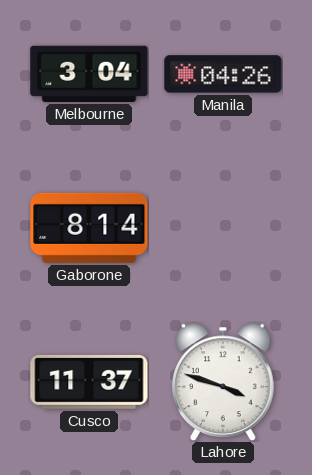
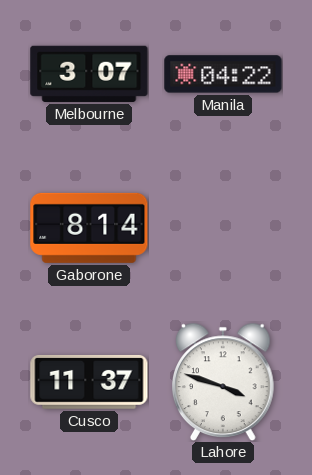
Melbourne: 3:04 -> 3:07
Manila: 04:26 -> 04:22
